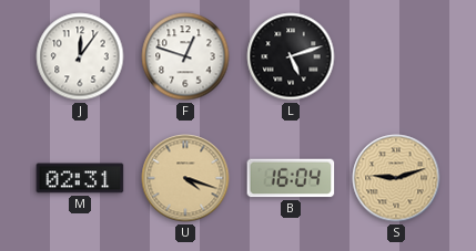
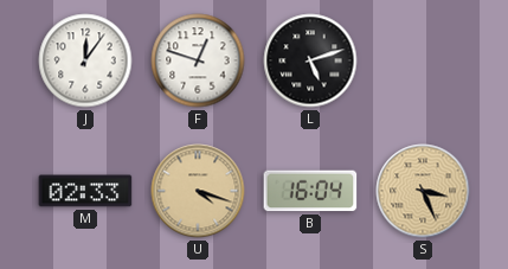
M: 02:31 -> 02:33
S: 9:12 -> 3:26
